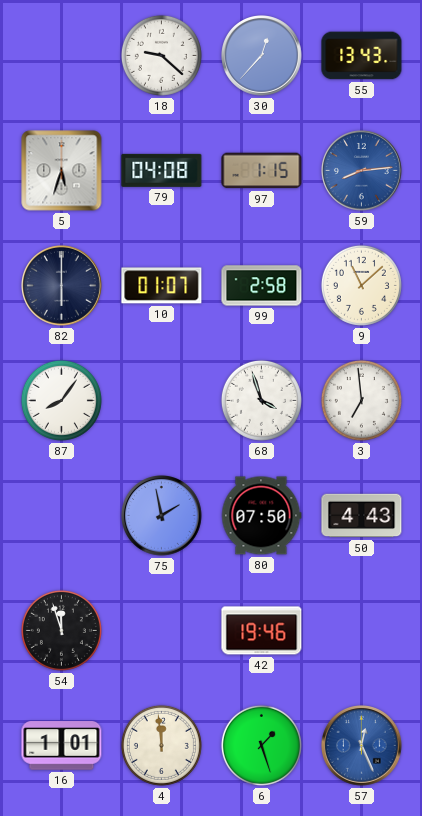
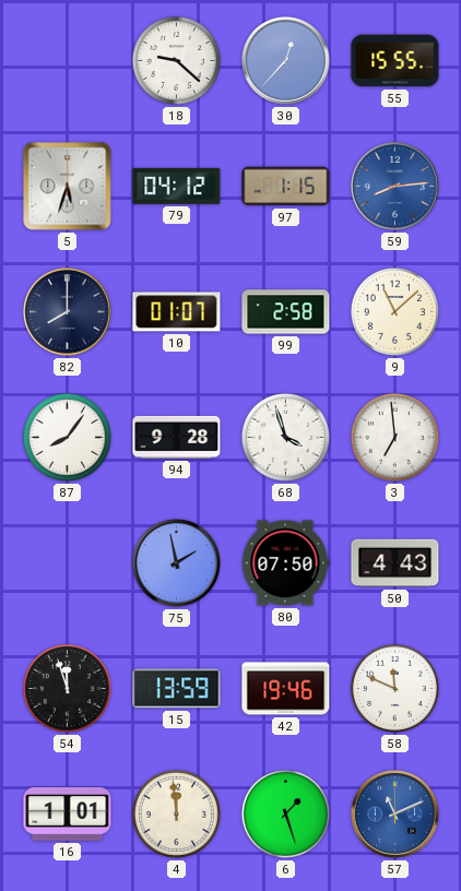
55: 13:43 -> 15:55
79: 04:08 -> 04:12
82: 6:00 -> 8:00
94: none -> 9:28
15: none -> 13:59
58: none -> 11:49
57: 12:26 -> 11:11
